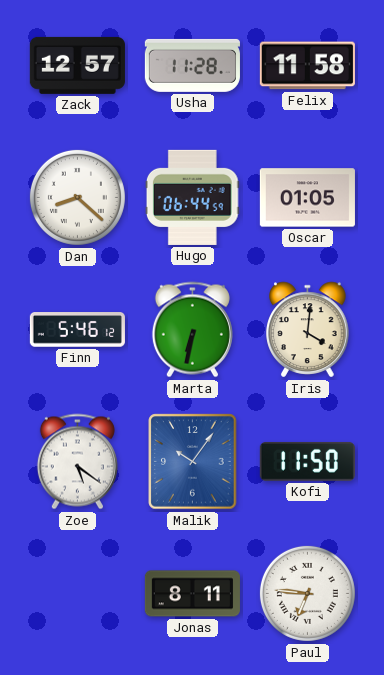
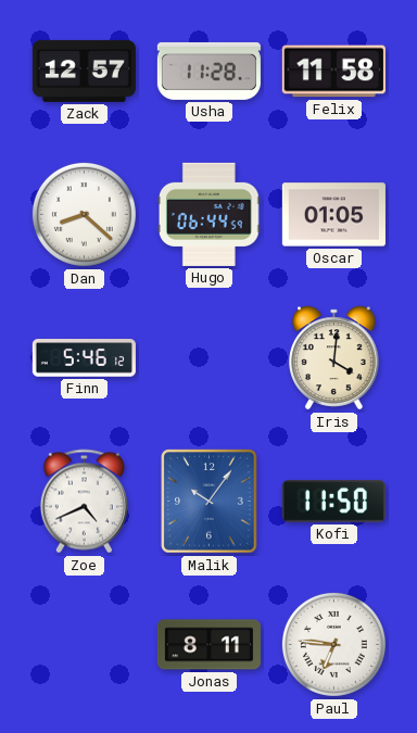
Marta: 6:32 -> none
Zoe: 5:21 -> 4:41
